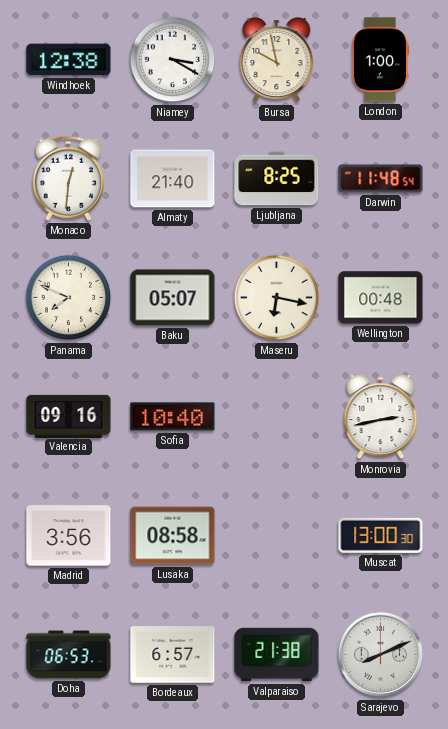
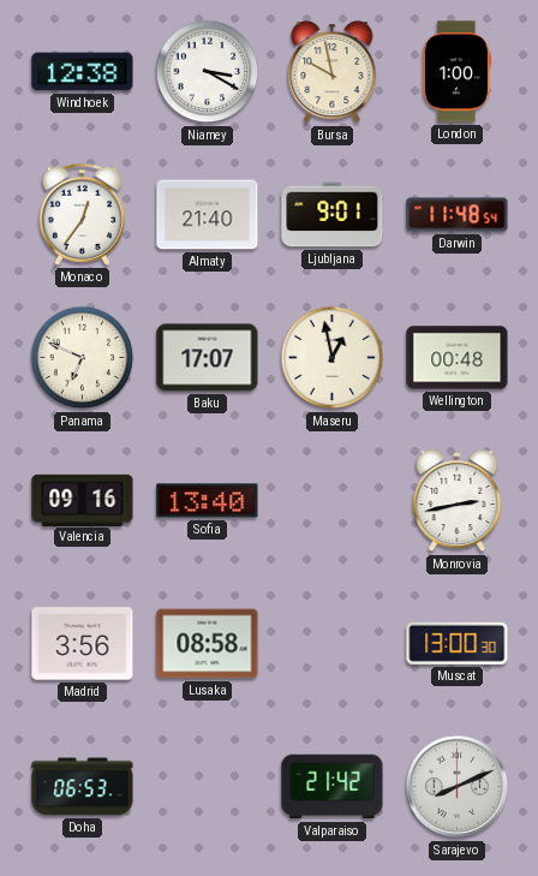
Monaco: 12:31 -> 12:36
Ljubljana: 8:25 -> 9:01
Panama: 7:49 -> 6:49
Baku: 05:07 -> 17:07
Maseru: 6:17 -> 12:58
Sofia: 10:40 -> 13:40
Bordeaux: 6:57 -> none
Valparaiso: 21:38 -> 21:42
